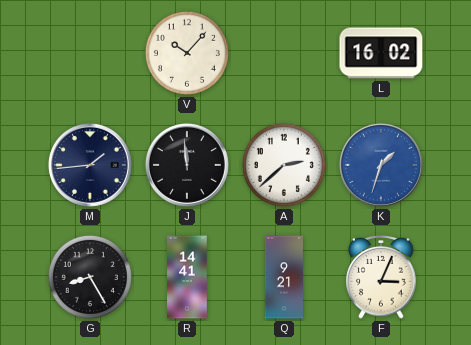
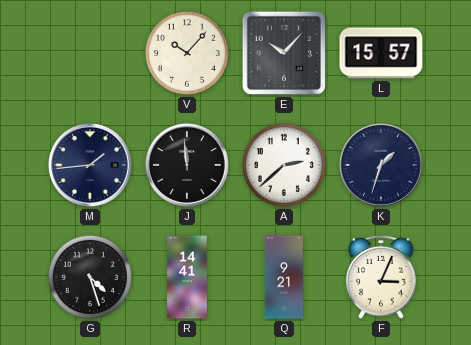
E: none -> 10:07
L: 16:02 -> 15:57
K dial: blue -> navy
G: 8:25 -> 4:27
